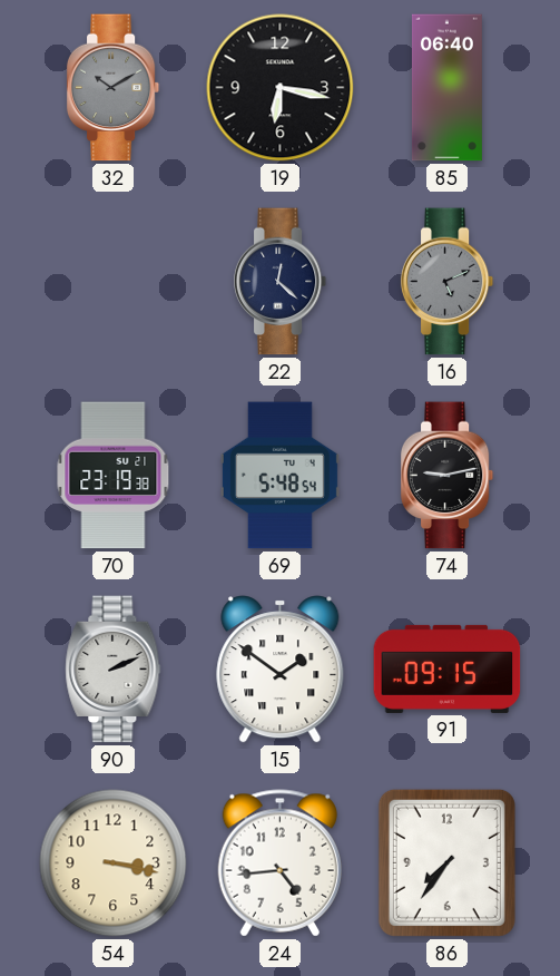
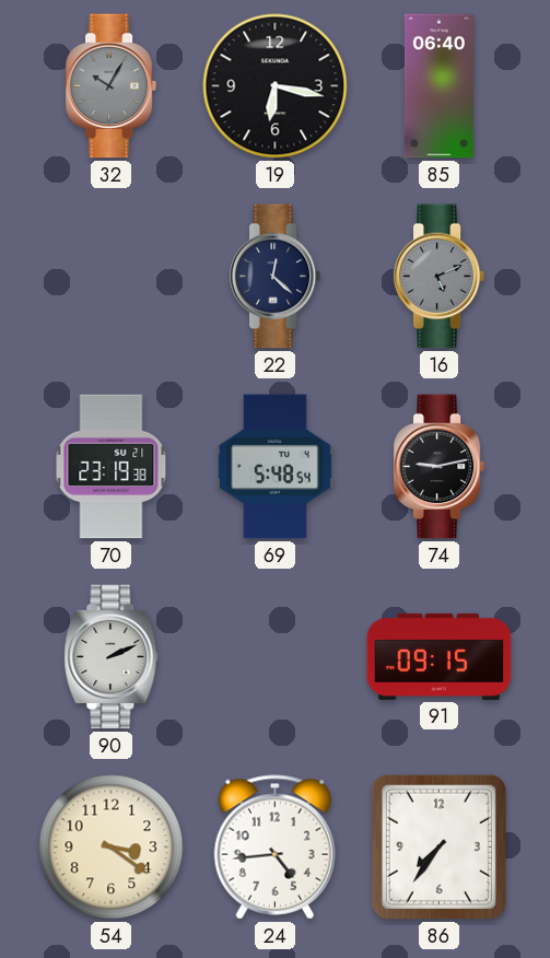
32: 10:10 -> 10:05
15: 1:51 -> none
54: 3:17 -> 3:21
